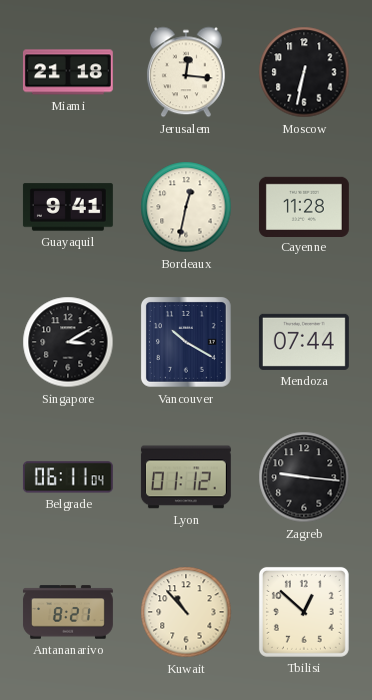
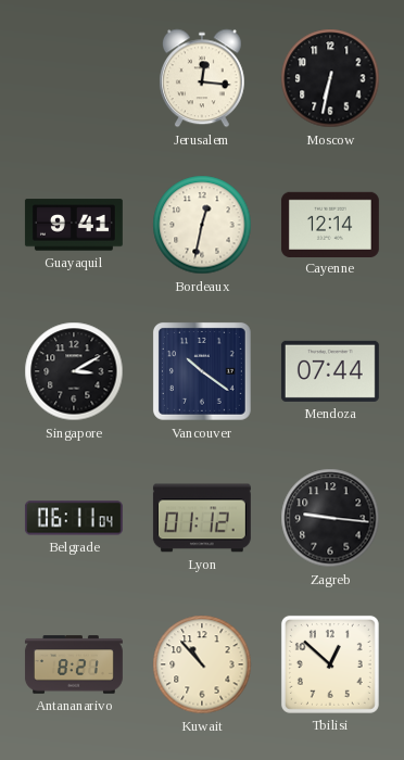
Miami: 21:18 -> none
Cayenne: 11:28 -> 12:14
Vancouver: 10:20 -> 10:21
